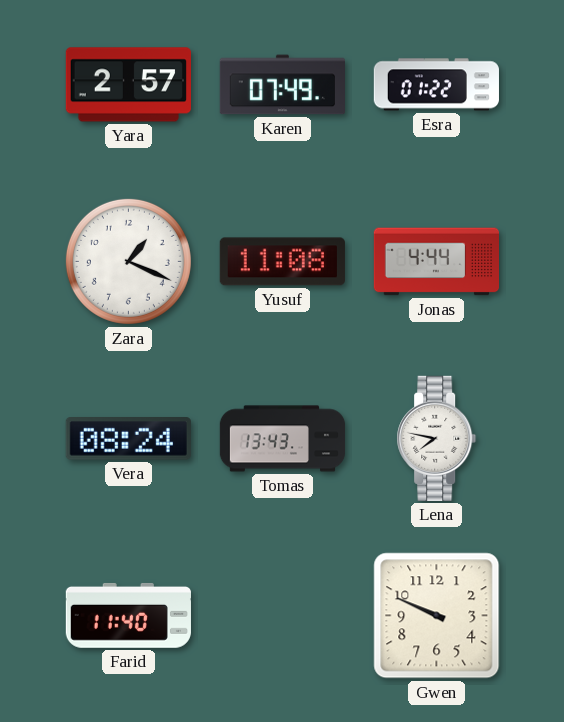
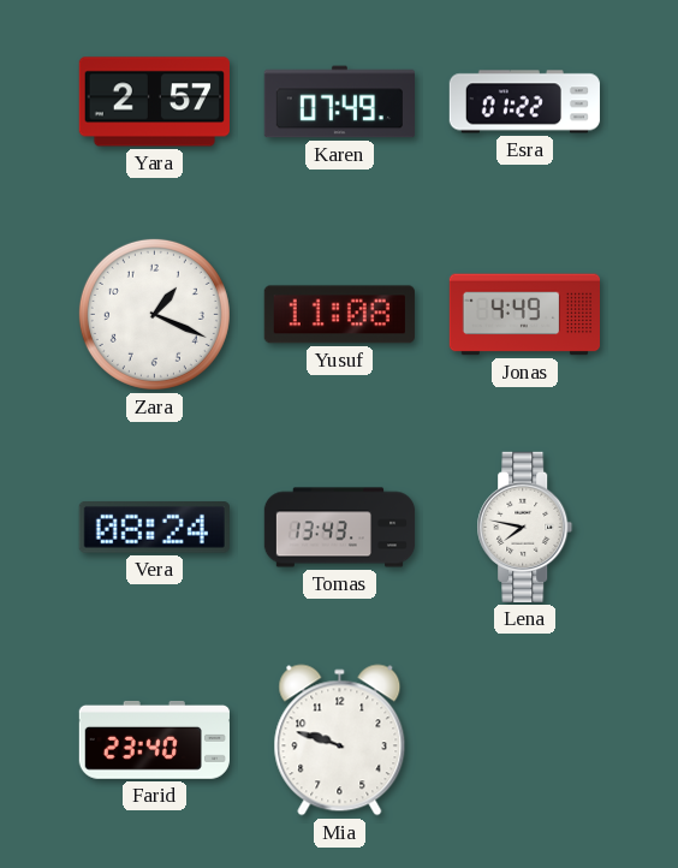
Jonas: 4:44 -> 4:49
Farid: 11:40 -> 23:40
Mia: none -> 9:48
Gwen: 9:49 -> none
